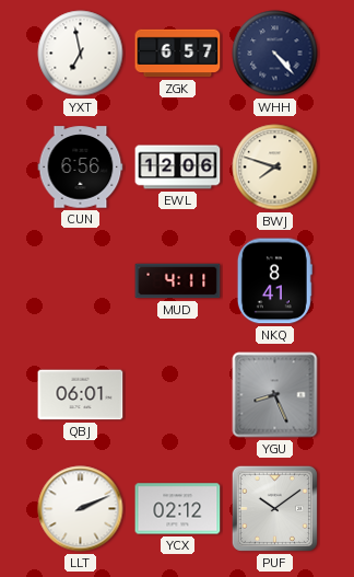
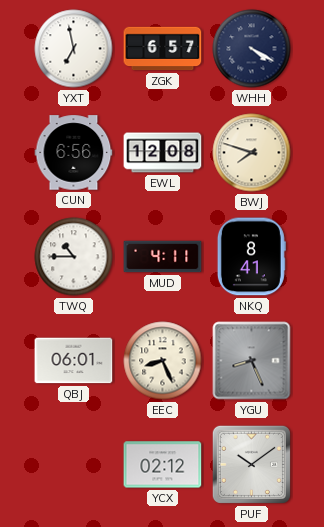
WHH: 4:23 -> 4:20
EWL: 12:06 -> 12:08
TWQ: none -> 10:45
EEC: none -> 8:26
LLT: 2:11 -> none
